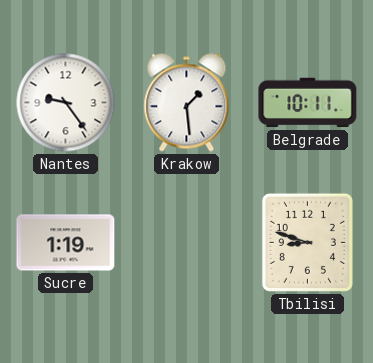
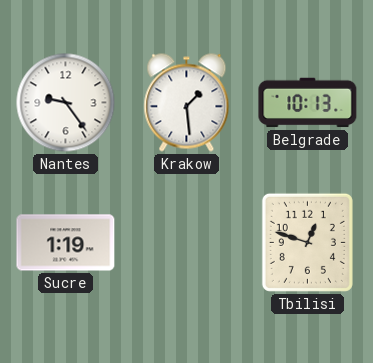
Belgrade: 10:11 -> 10:13
Tbilisi: 8:48 -> 12:48
